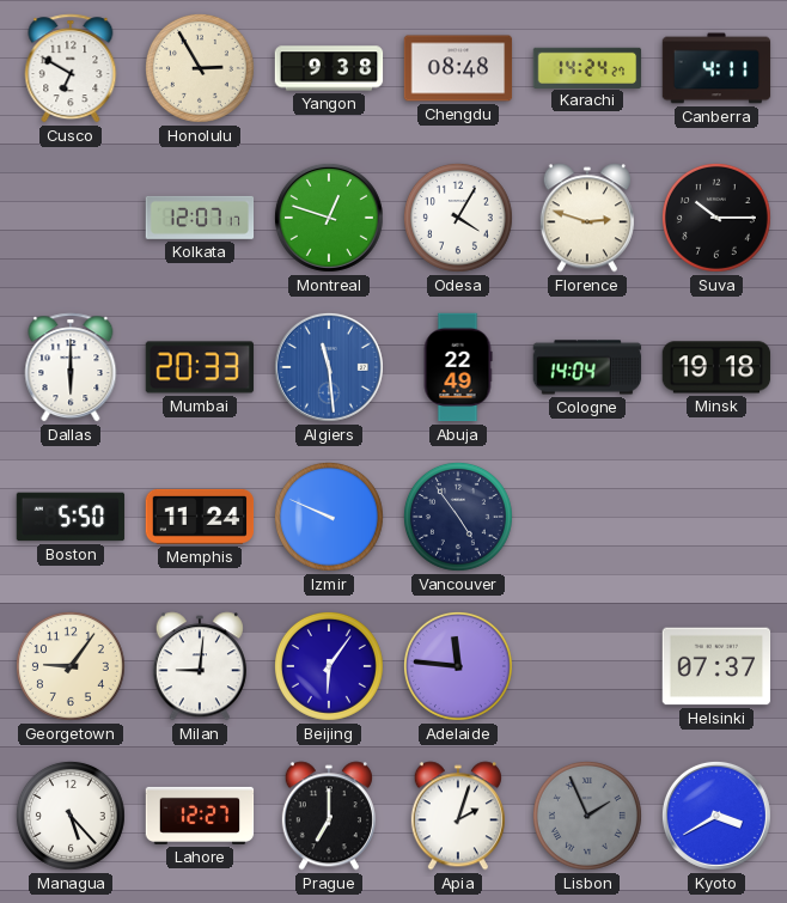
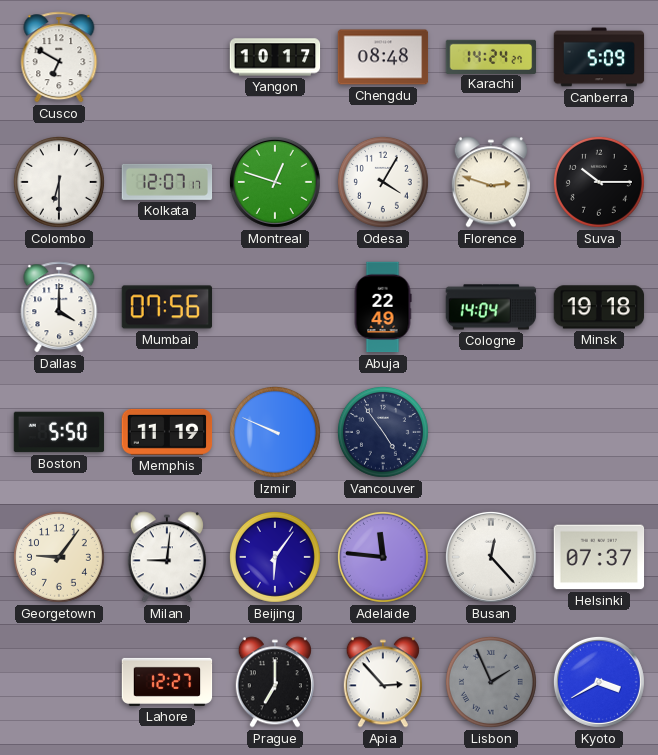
Honolulu: 2:55 -> none
Yangon: 9:38 -> 10:17
Canberra: 4:11 -> 5:09
Colombo: none -> 6:30
Dallas: 6:00 -> 4:00
Mumbai: 20:33 -> 07:56
Algiers: 11:29 -> none
Memphis: 11:24 -> 11:19
Busan: none -> 12:23
Managua: 5:23 -> none
Apia: 2:03 -> 2:53
